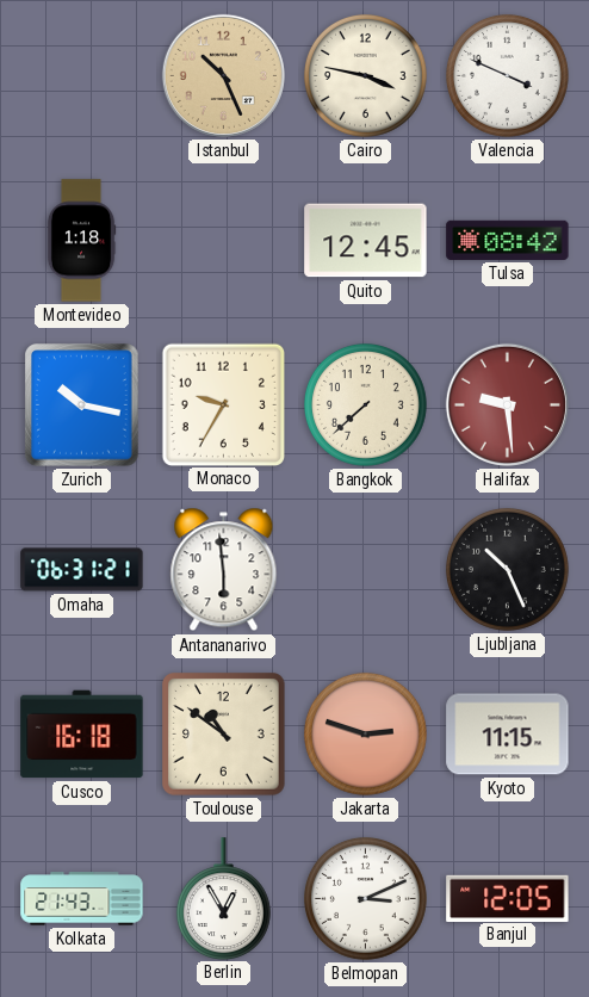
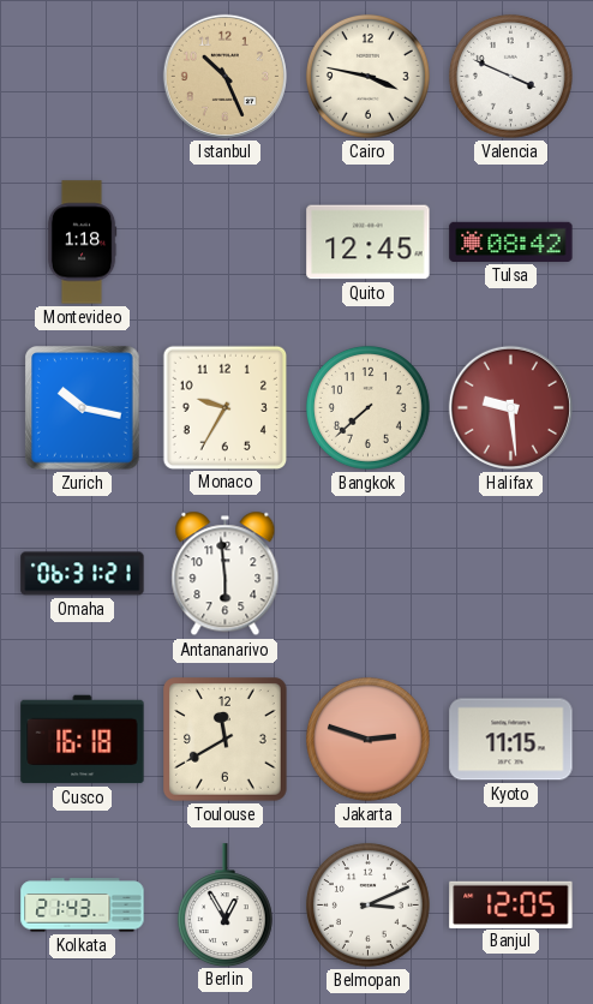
Ljubljana: 10:26 -> none
Toulouse: 10:51 -> 11:40
